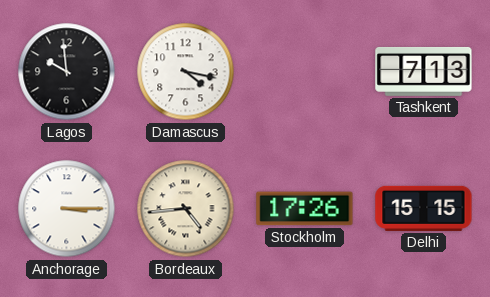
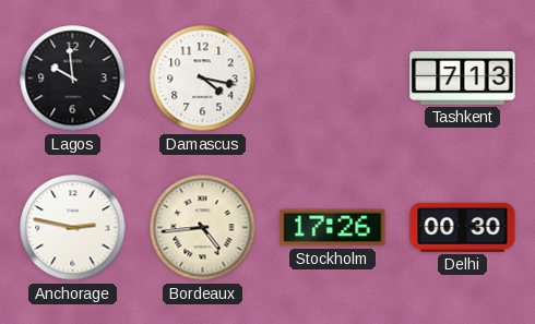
Anchorage: 3:15 -> 2:47
Delhi: 15:15 -> 00:30
